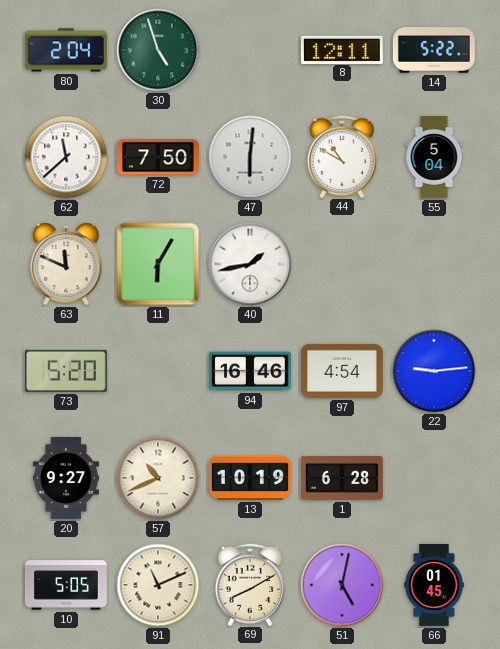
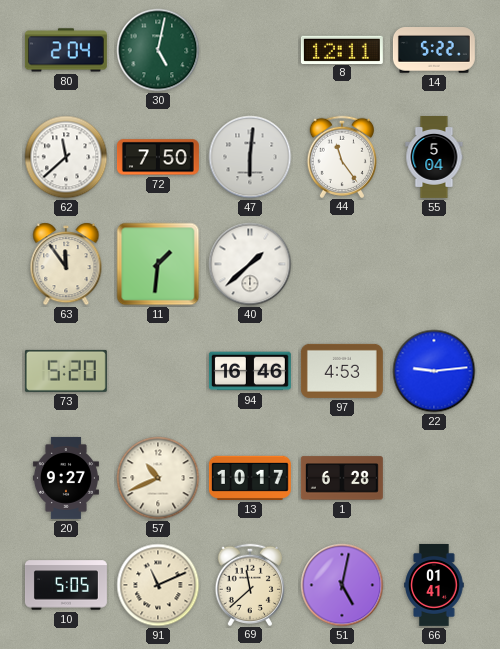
30: 4:57 -> 5:02
44: 10:50 -> 11:24
63: 11:49 -> 11:54
11: 6:05 -> 1:31
40: 1:43 -> 1:38
97: 4:54 -> 4:53
13: 10:19 -> 10:17
69: 8:10 -> 11:38
66: 01:45 -> 01:41
